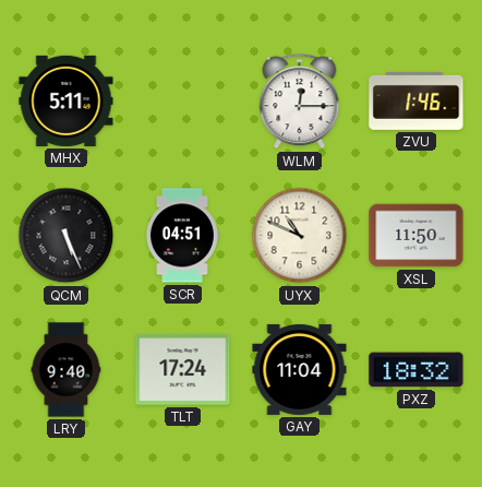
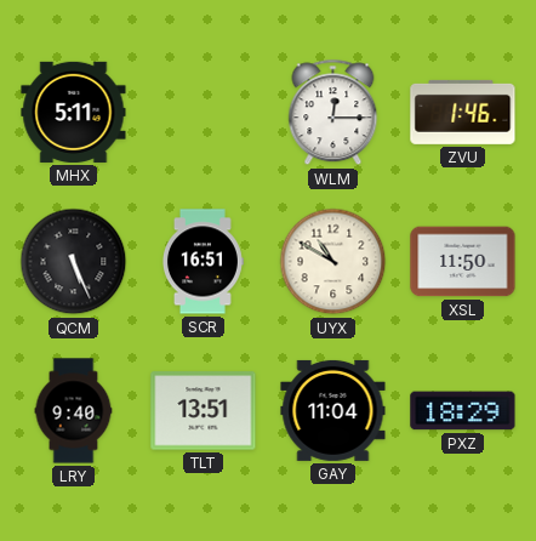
SCR: 04:51 -> 16:51
UYX: 10:49 -> 10:50
TLT: 17:24 -> 13:51
PXZ: 18:32 -> 18:29
